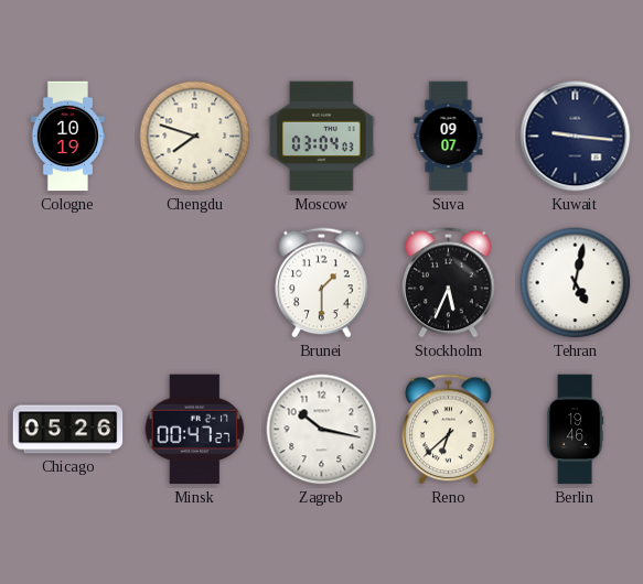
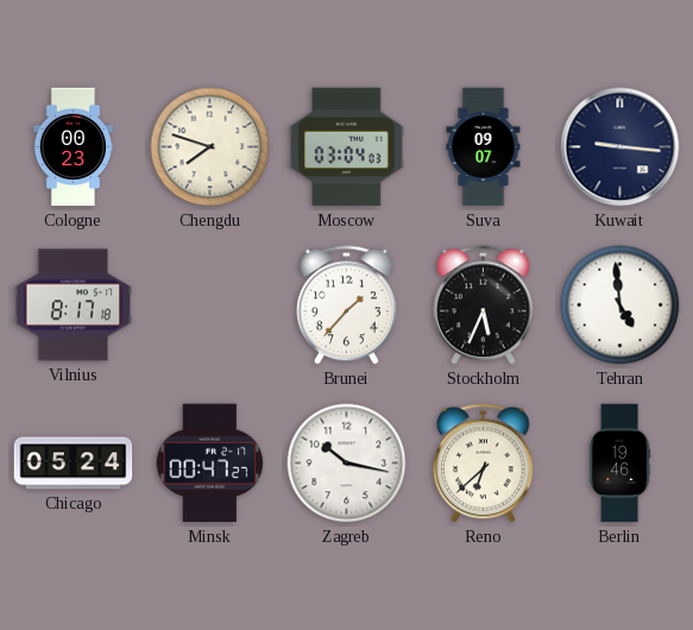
Cologne: 10:19 -> 00:23
Vilnius: none -> 8:17
Brunei: 1:30 -> 1:37
Tehran: 5:02 -> 4:59
Chicago: 05:26 -> 05:24
